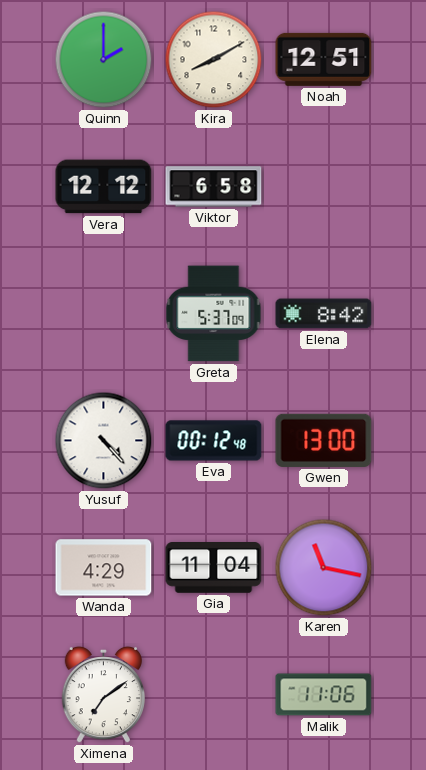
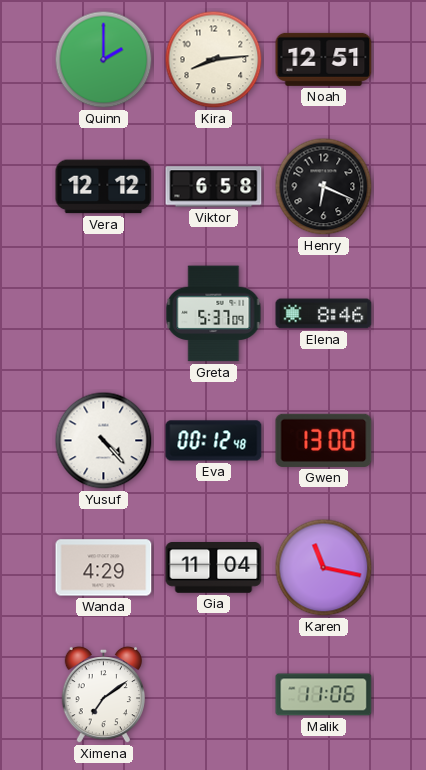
Kira: 8:10 -> 8:14
Henry: none -> 6:19
Elena: 8:42 -> 8:46
